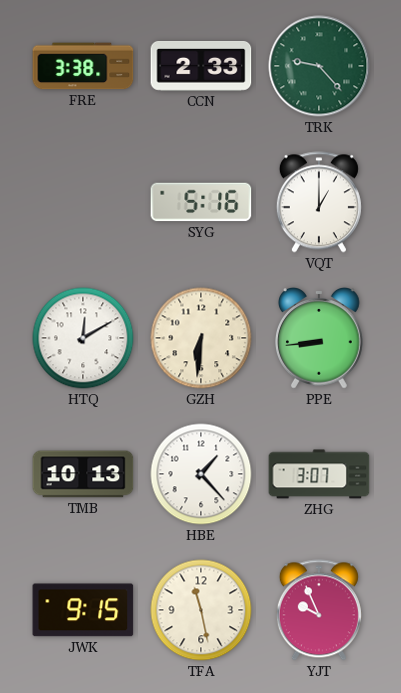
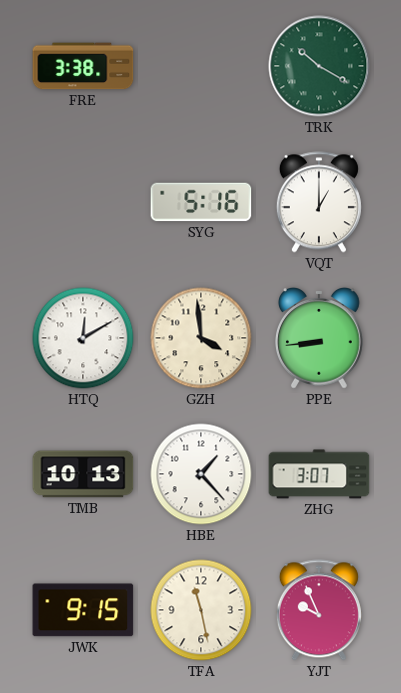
CCN: 2:33 -> none
TRK: 9:23 -> 10:20
GZH: 6:31 -> 3:59
